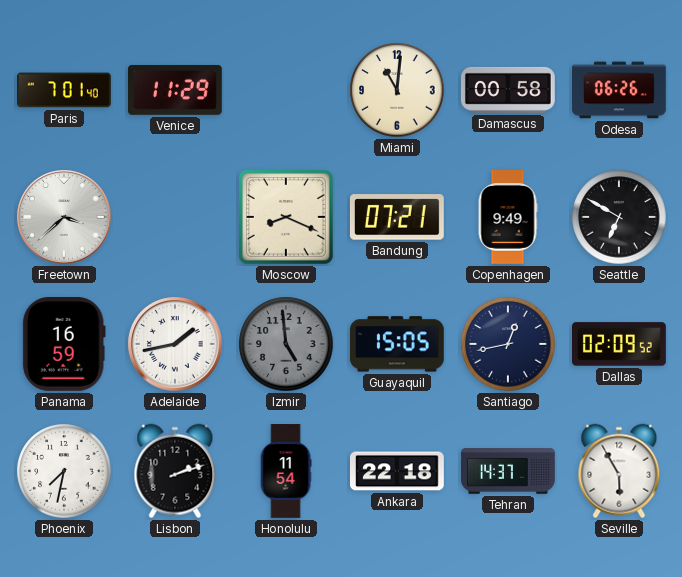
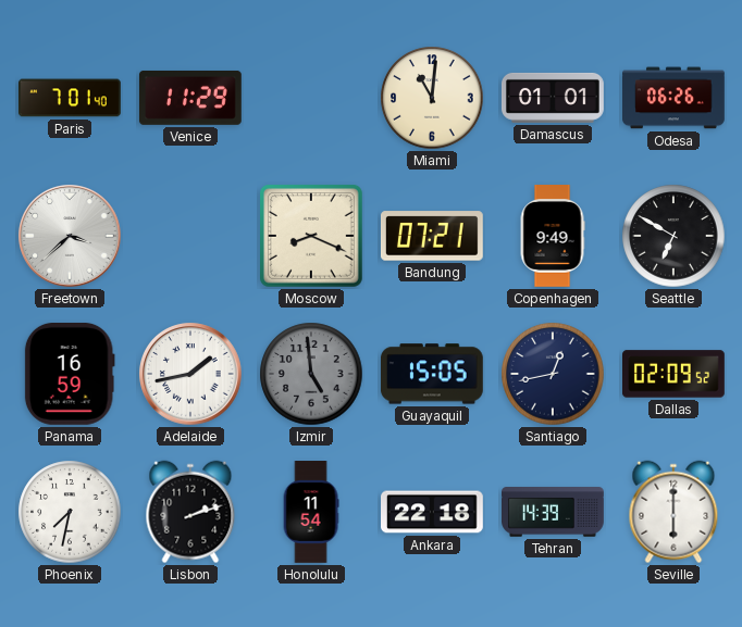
Damascus: 00:58 -> 01:01
Tehran: 14:37 -> 14:39
Seville: 5:55 -> 6:00
